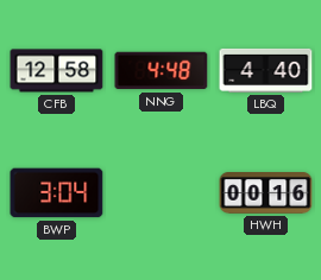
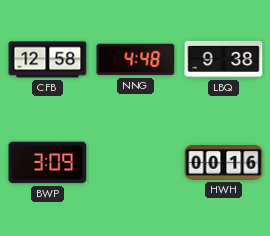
LBQ: 4:40 -> 9:38
BWP: 3:04 -> 3:09
